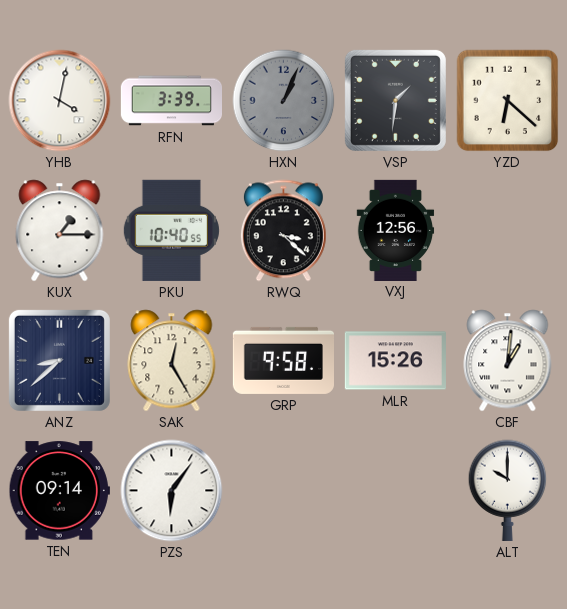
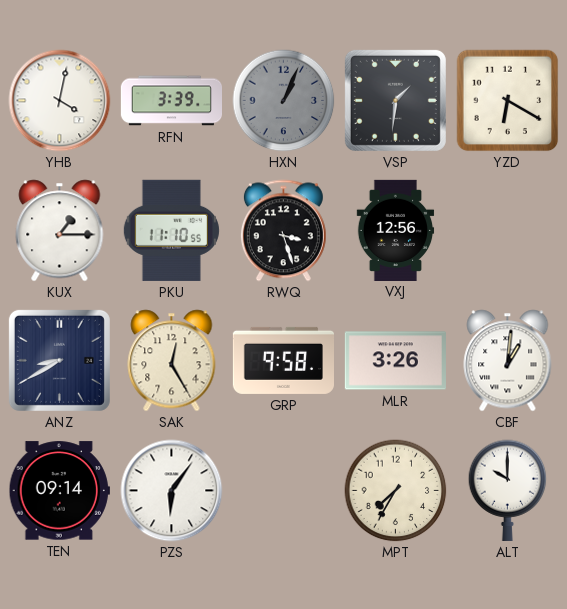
YZD: 6:22 -> 6:20
PKU: 10:40 -> 11:10
RWQ: 3:22 -> 3:27
ANZ: 8:38 -> 8:40
MLR: 15:26 -> 3:26
MPT: none -> 7:35
